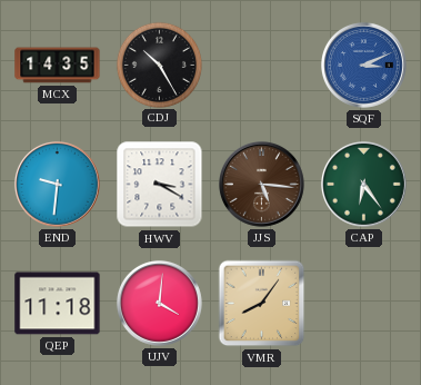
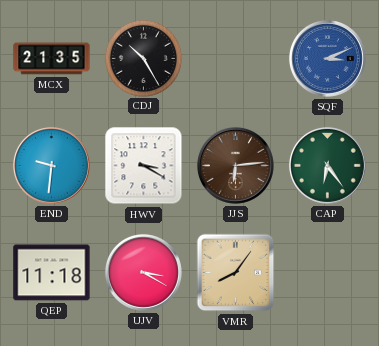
MCX: 14:35 -> 21:35
JJS: 5:16 -> 6:14
UJV: 4:01 -> 3:20
